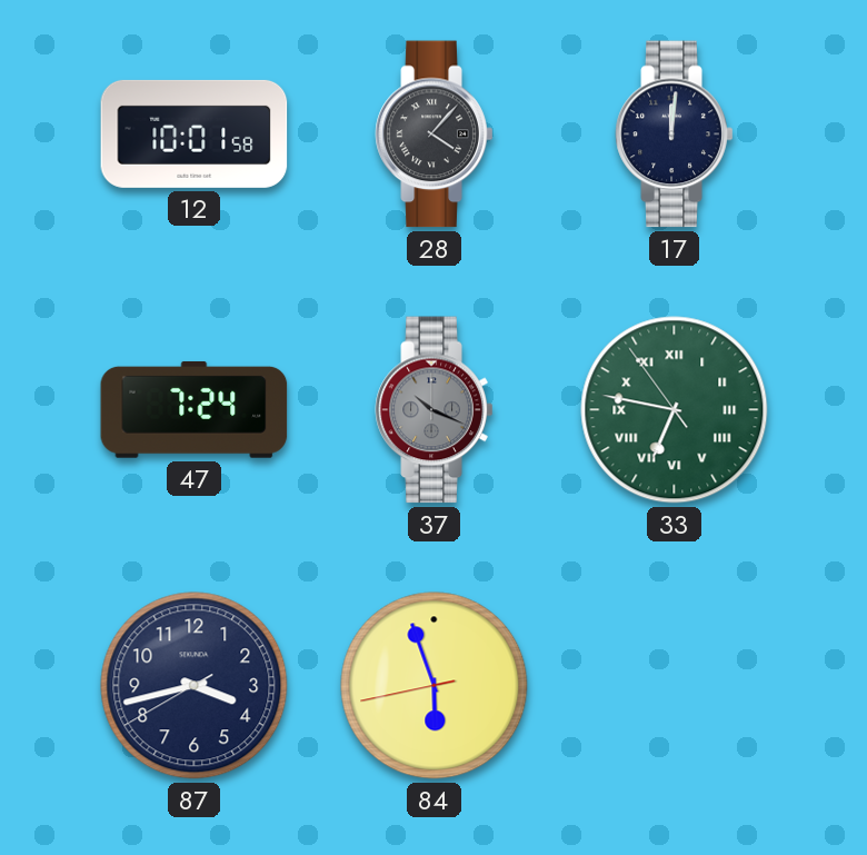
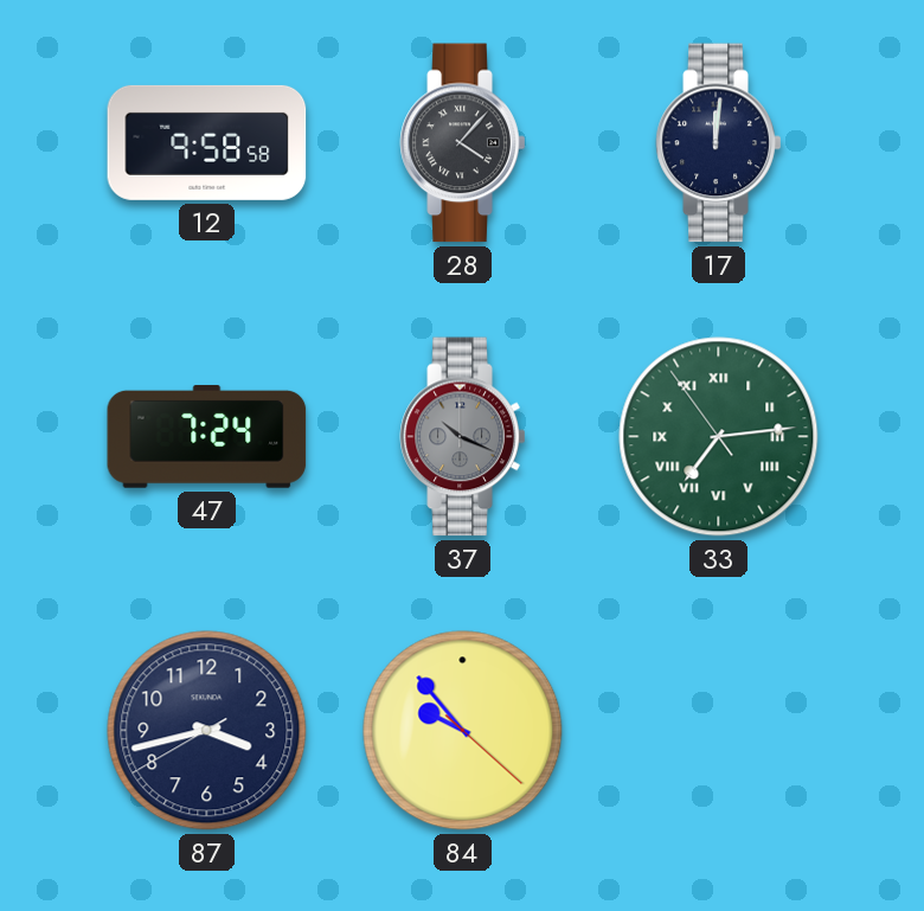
12: 10:01 -> 9:58
33: 6:46 -> 7:13
84: 5:56 -> 9:53
